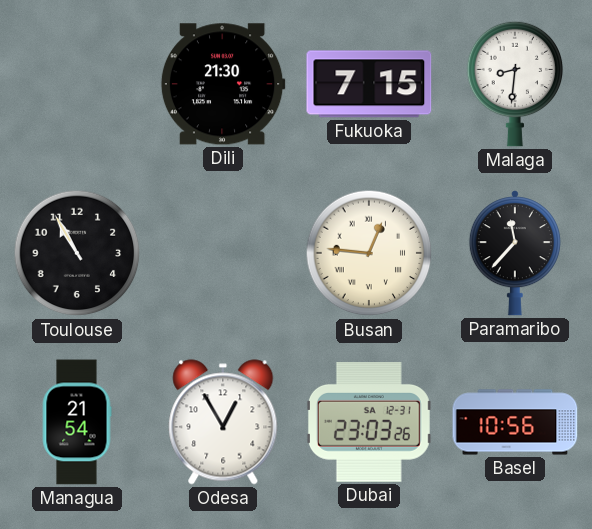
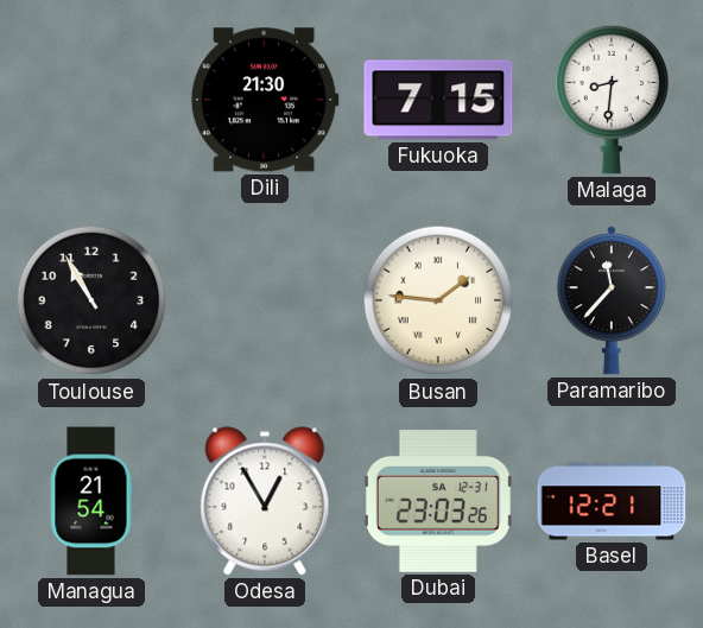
Busan: 12:46 -> 1:46
Basel: 10:56 -> 12:21
